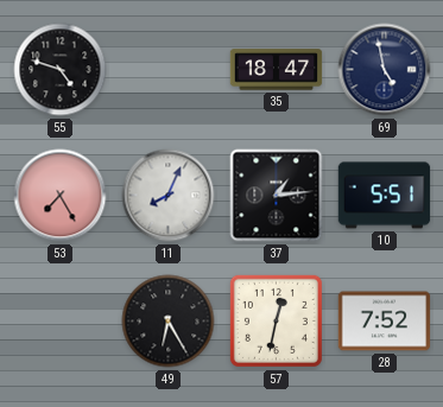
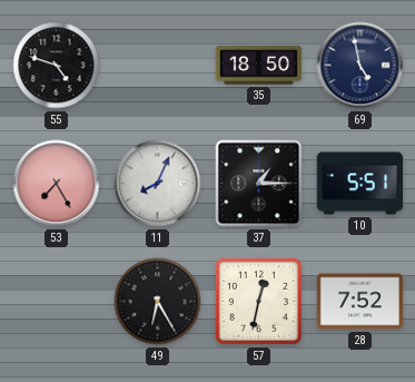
35: 18:47 -> 18:50
37: 1:14 -> 1:15
